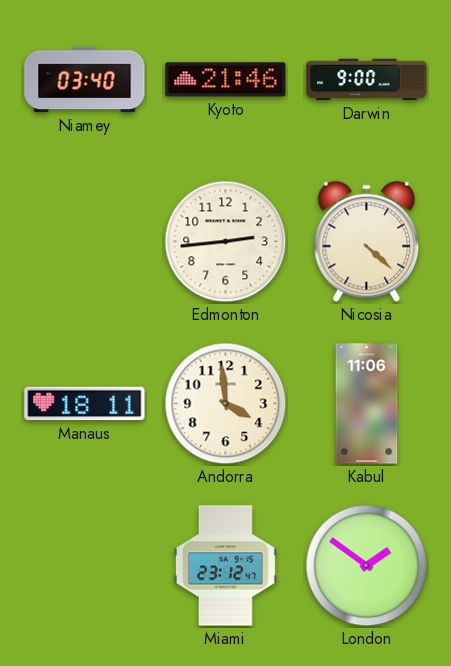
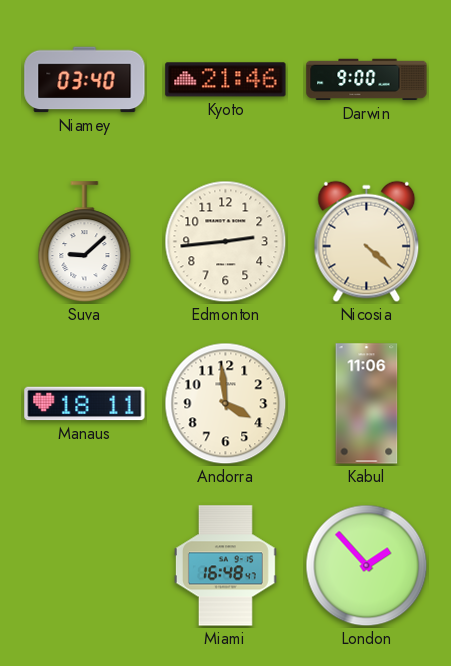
Suva: none -> 9:08
Miami: 23:12 -> 16:48
London: 1:51 -> 1:53
